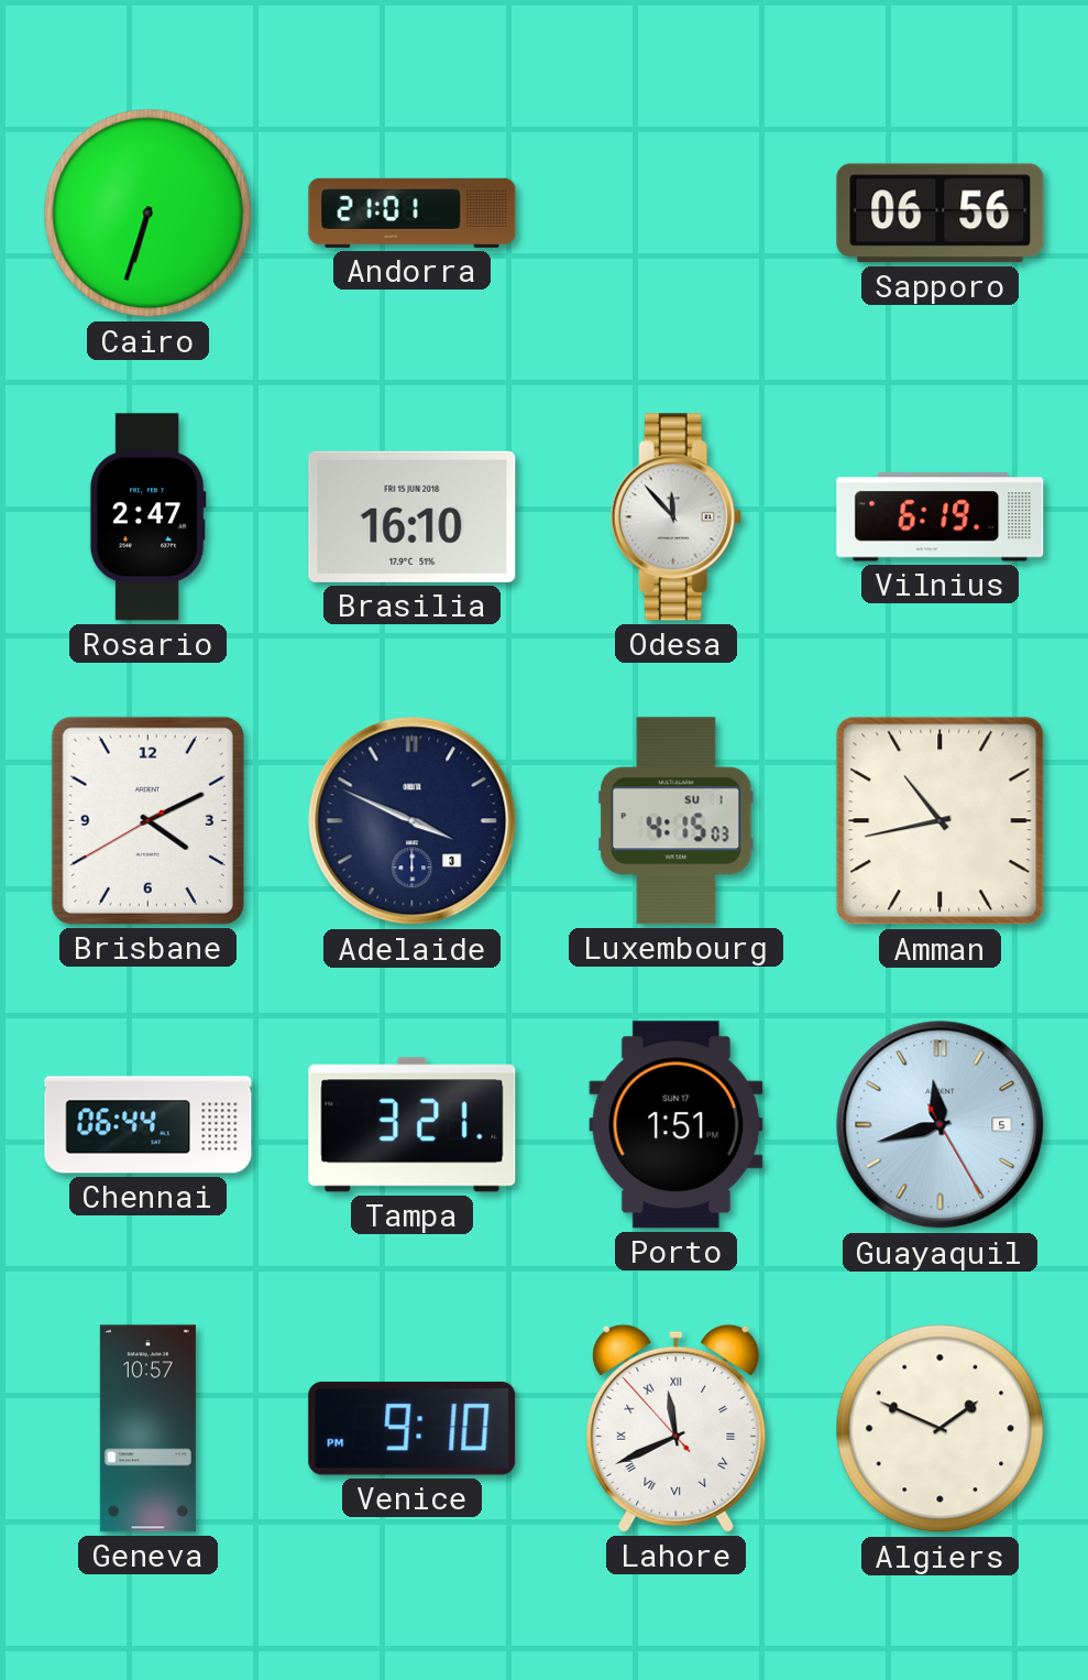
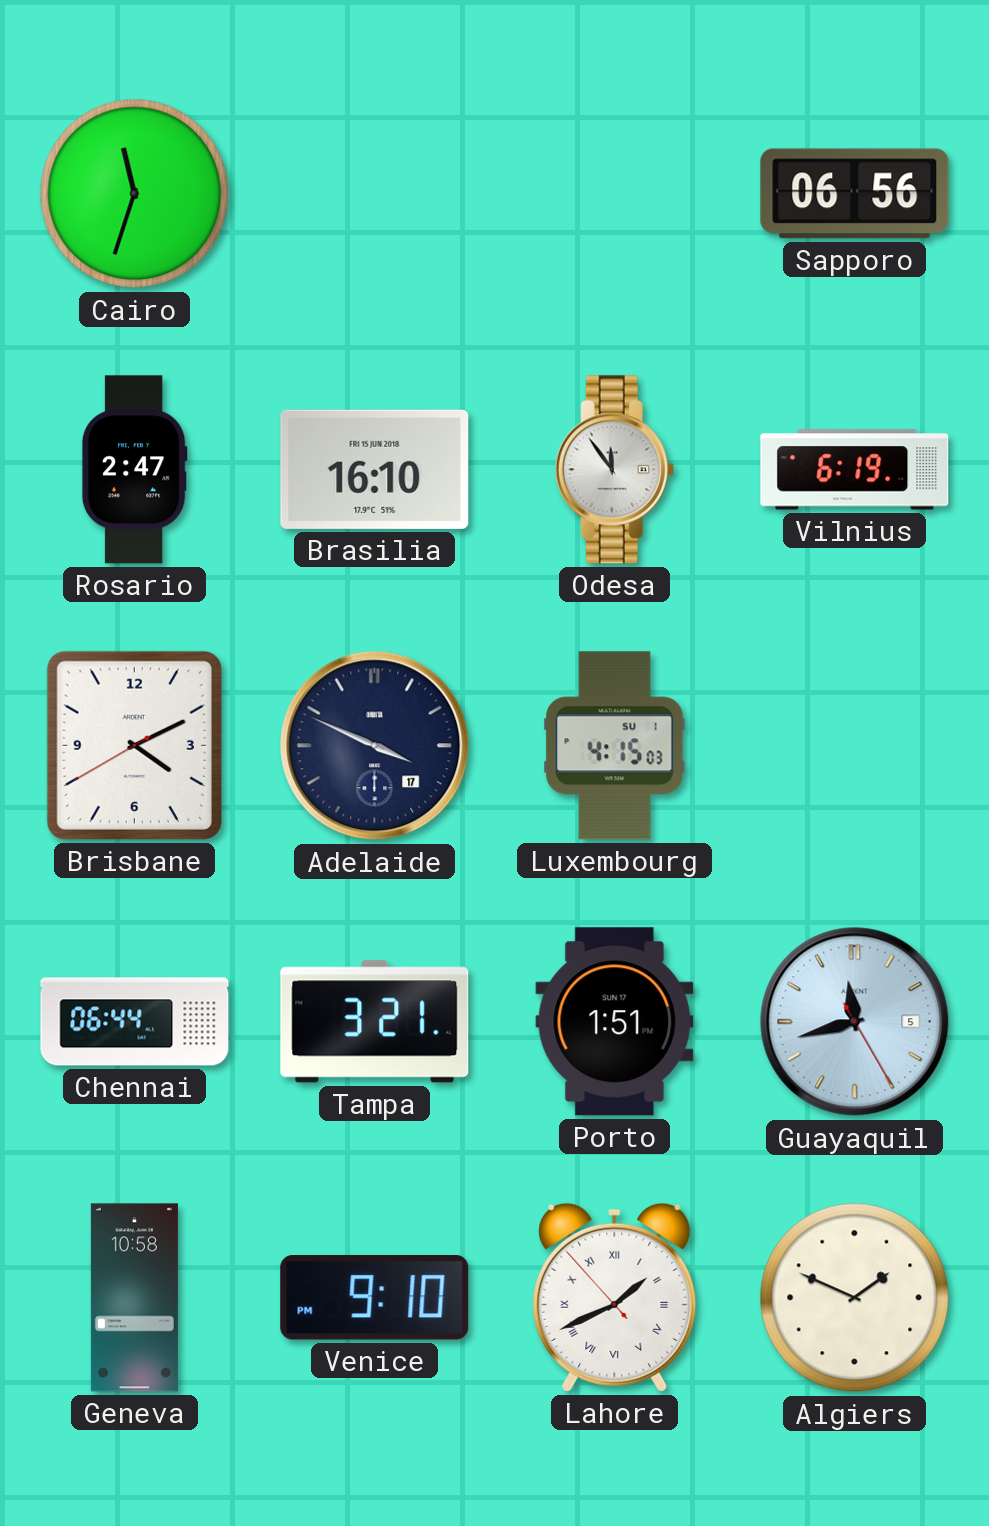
Cairo: 6:33 -> 11:33
Andorra: 21:01 -> none
Odesa: 11:53 -> 11:54
Adelaide date: 3 -> 17
Amman: 10:43 -> none
Geneva: 10:57 -> 10:58
Lahore: 11:40 -> 1:40
